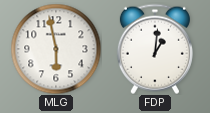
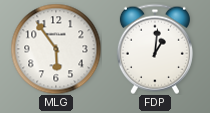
MLG: 5:58 -> 5:54
